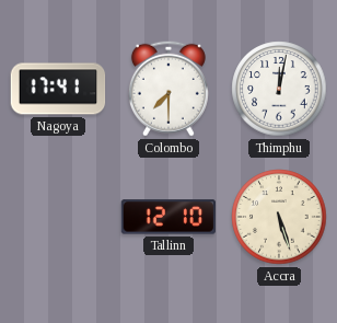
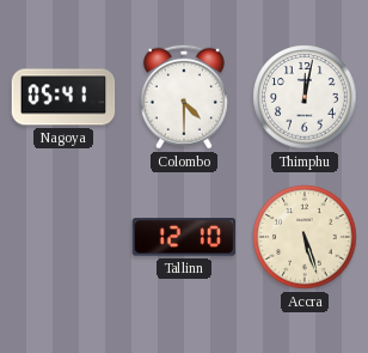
Nagoya: 17:41 -> 05:41
Colombo: 7:30 -> 4:30
